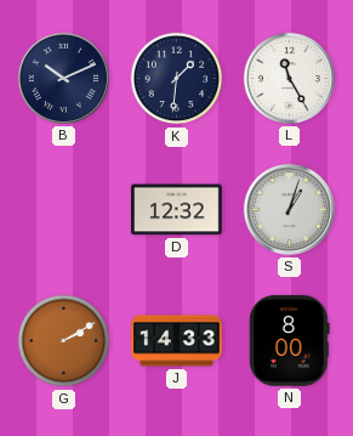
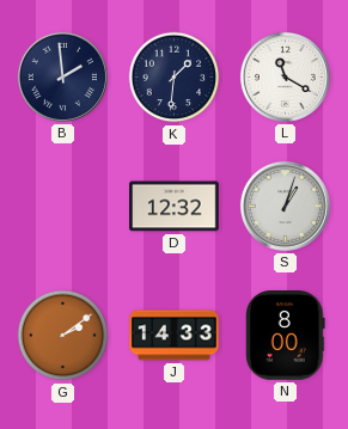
B: 10:11 -> 1:59
L: 11:25 -> 11:20
G: 2:10 -> 2:09
